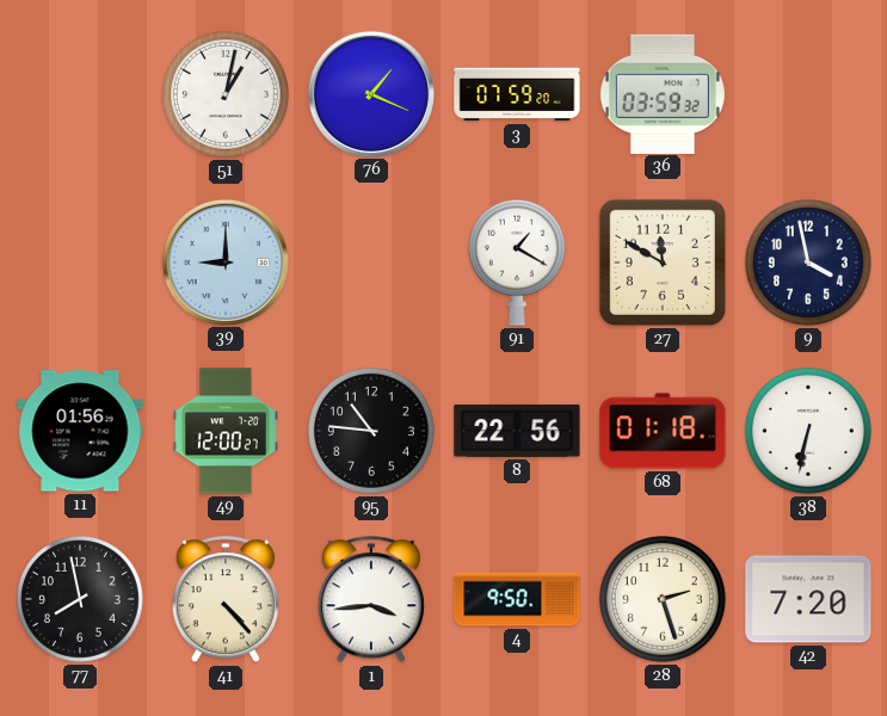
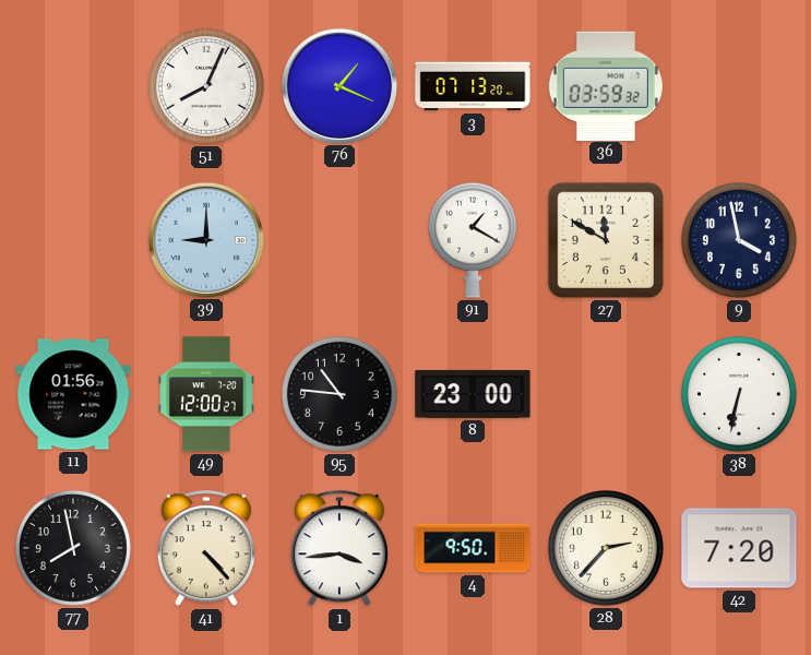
51: 1:02 -> 8:04
3: 07:59 -> 07:13
8: 22:56 -> 23:00
68: 01:18 -> none
28: 2:27 -> 2:37
